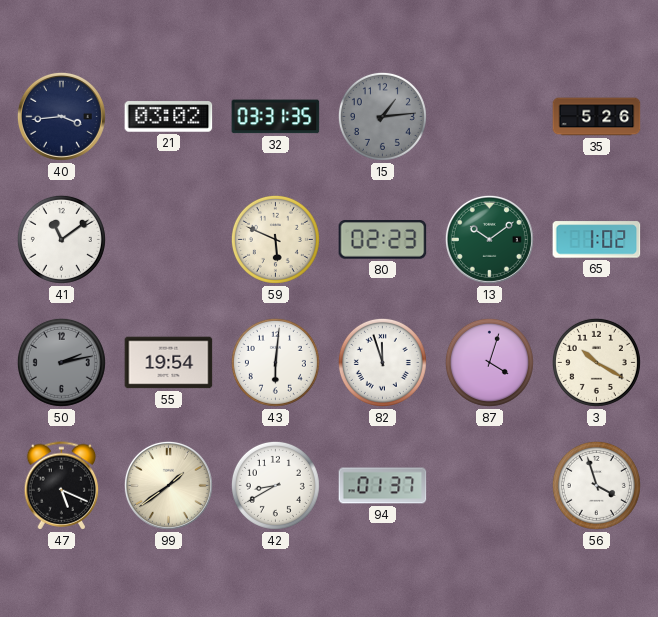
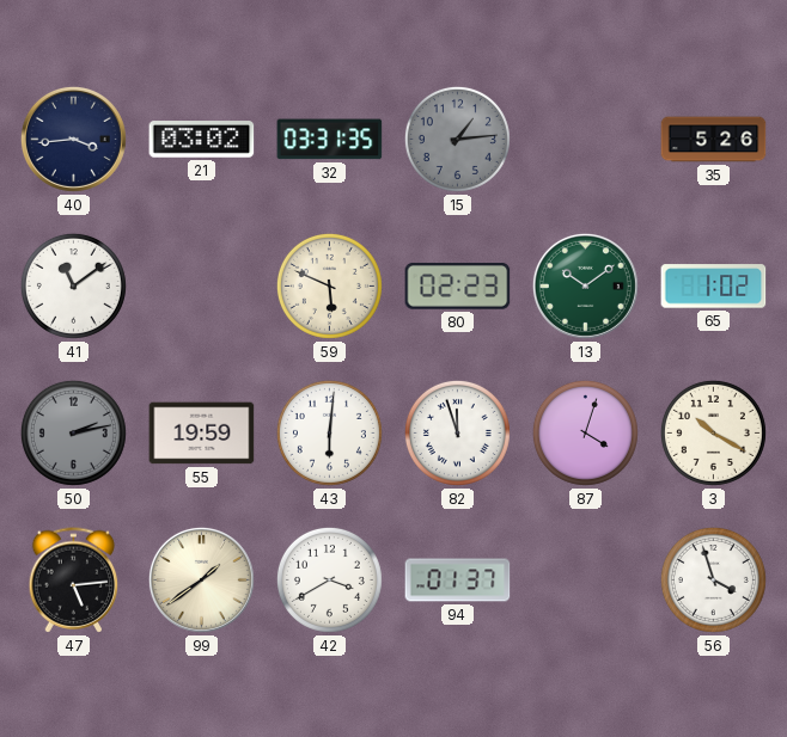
55: 19:54 -> 19:59
47: 5:19 -> 5:14
42: 8:40 -> 3:40
